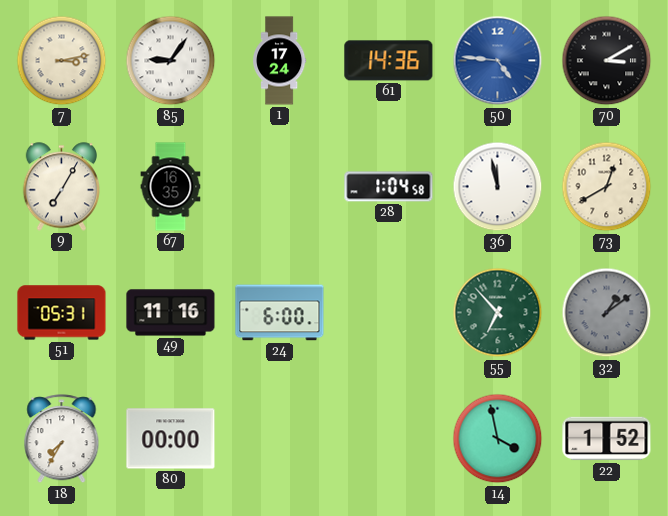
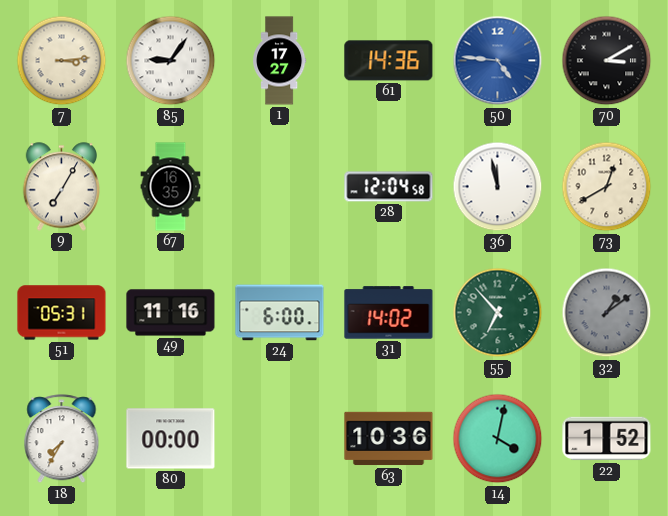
7: 3:13 -> 3:14
1: 17:24 -> 17:27
28: 1:04 -> 12:04
31: none -> 14:02
63: none -> 10:36
14: 3:58 -> 4:02
